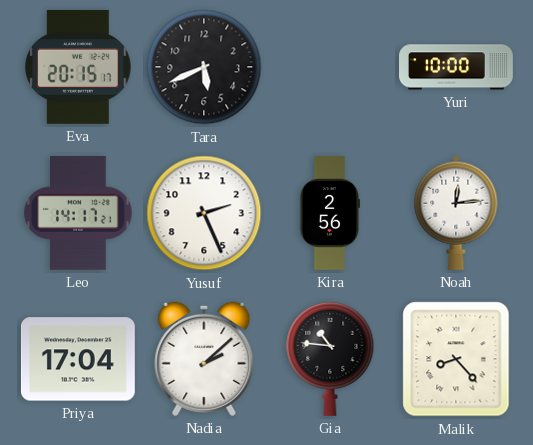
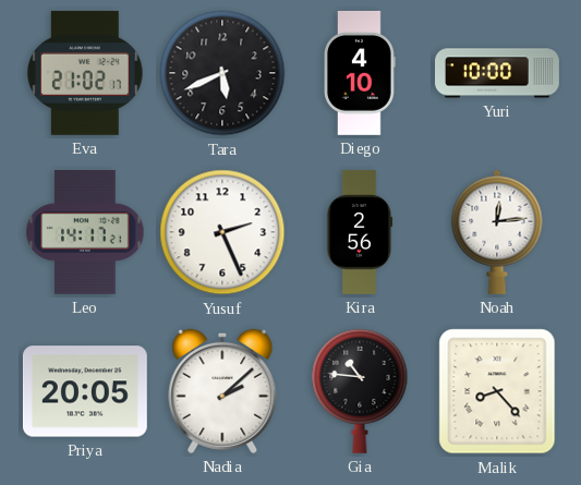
Eva: 20:15 -> 21:02
Diego: none -> 4:10
Priya: 17:04 -> 20:05
